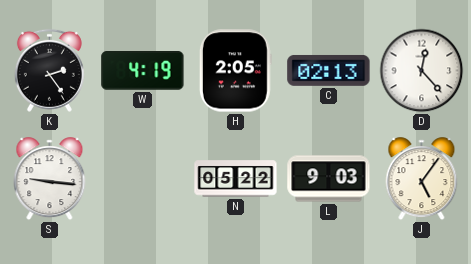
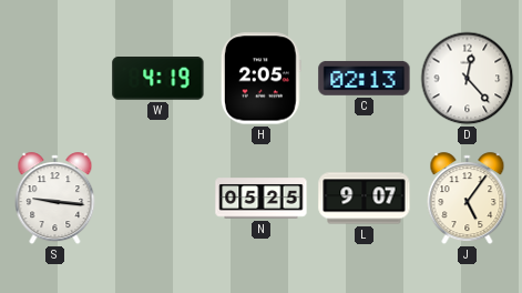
K: 2:24 -> none
N: 05:22 -> 05:25
L: 9:03 -> 9:07
